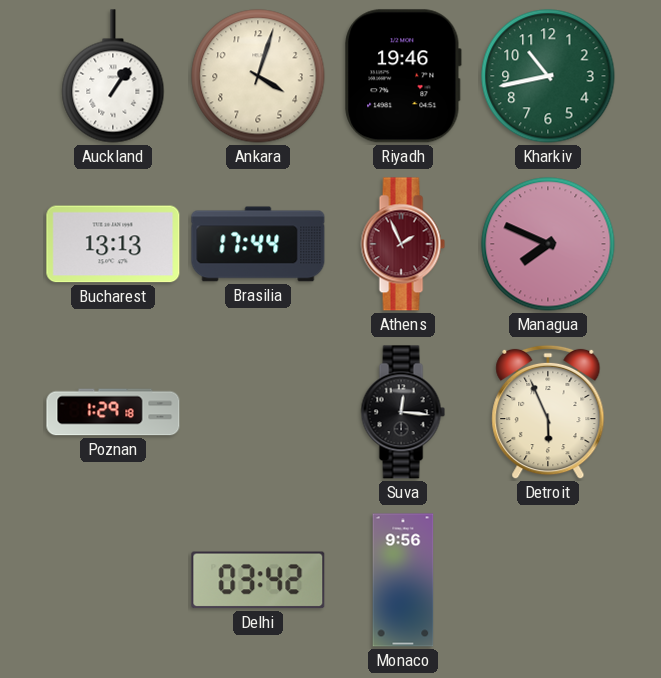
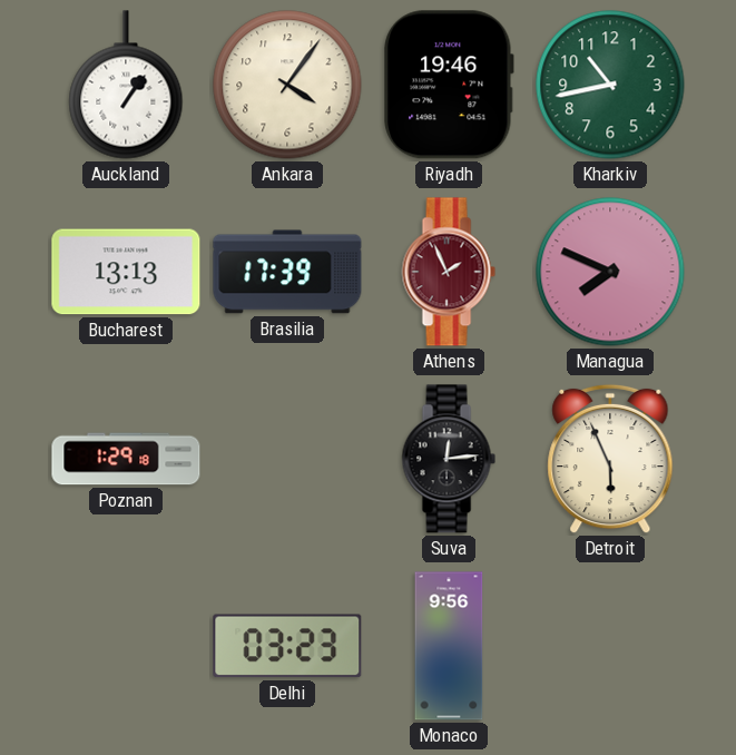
Ankara: 4:03 -> 4:06
Brasilia: 17:44 -> 17:39
Suva: 12:16 -> 12:14
Delhi: 03:42 -> 03:23
